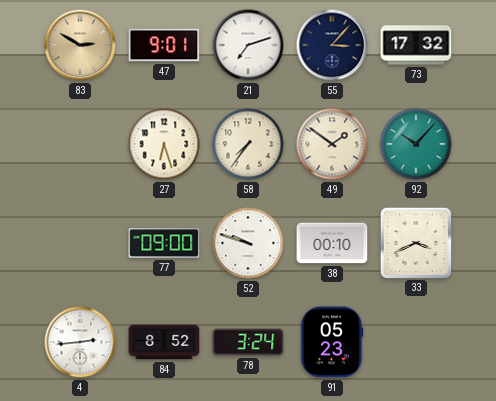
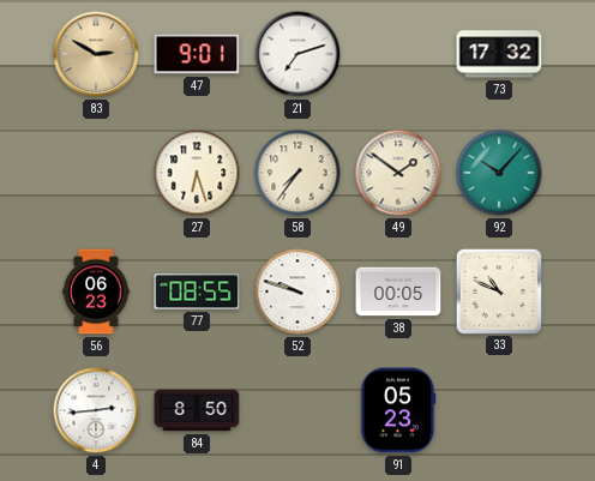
55: 3:07 -> none
56: none -> 06:23
77: 09:00 -> 08:55
38: 00:10 -> 00:05
33: 3:41 -> 10:49
84: 8:52 -> 8:50
78: 3:24 -> none
